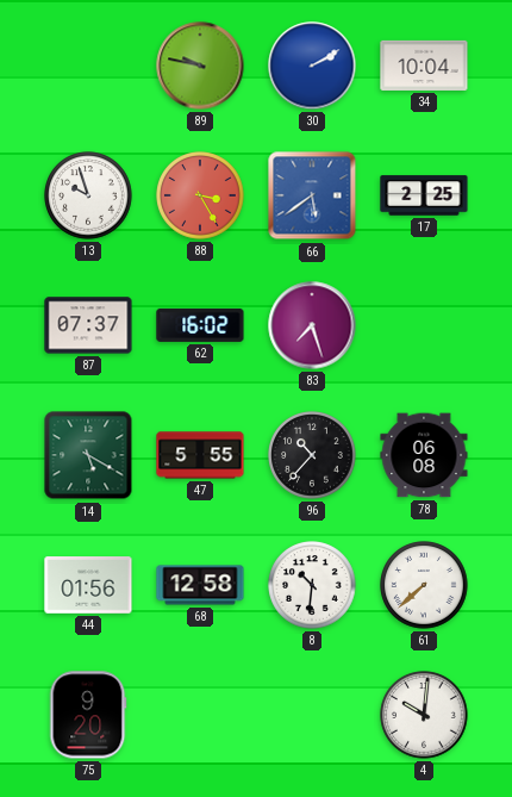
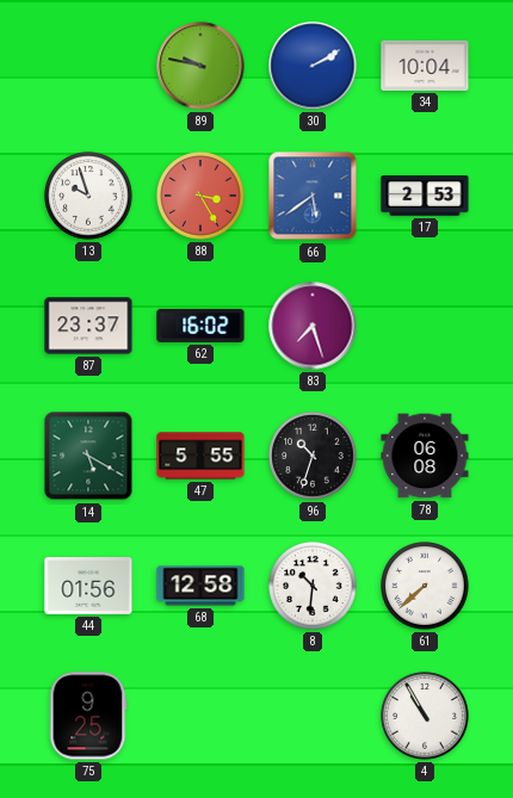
17: 2:25 -> 2:53
87: 07:37 -> 23:37
96: 10:37 -> 10:33
75: 9:20 -> 9:25
4: 10:01 -> 10:55
